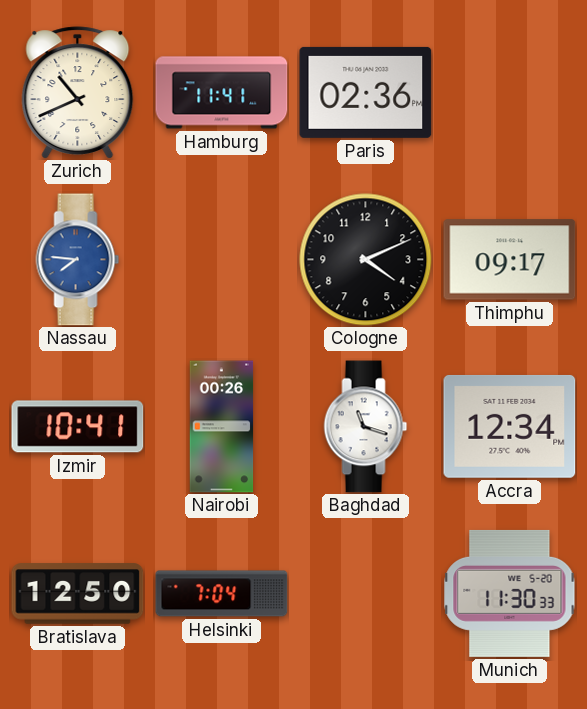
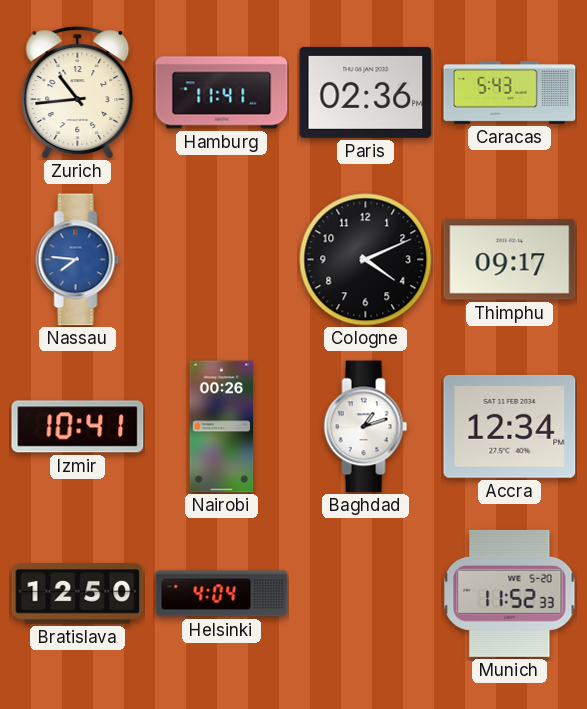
Zurich: 10:41 -> 10:44
Caracas: none -> 5:43
Baghdad: 11:18 -> 1:12
Helsinki: 7:04 -> 4:04
Munich: 11:30 -> 11:52
